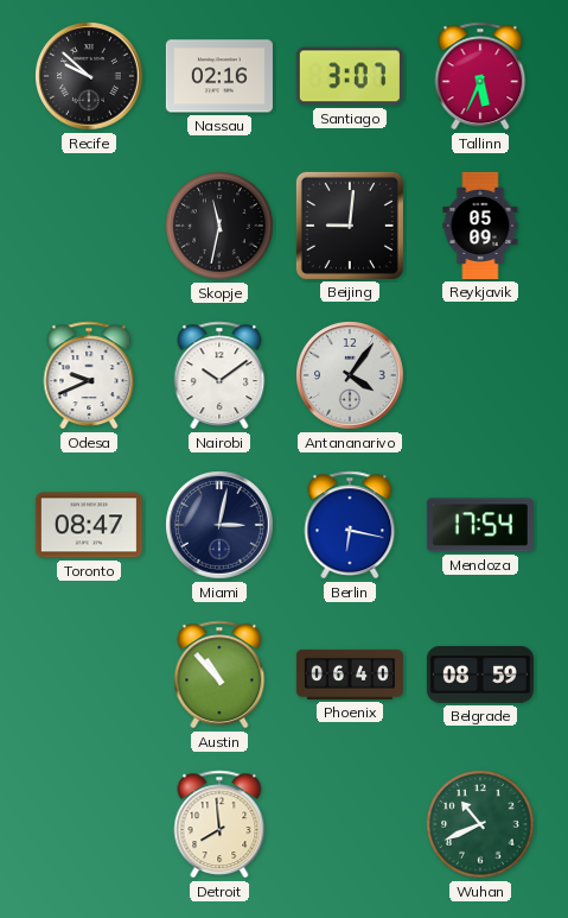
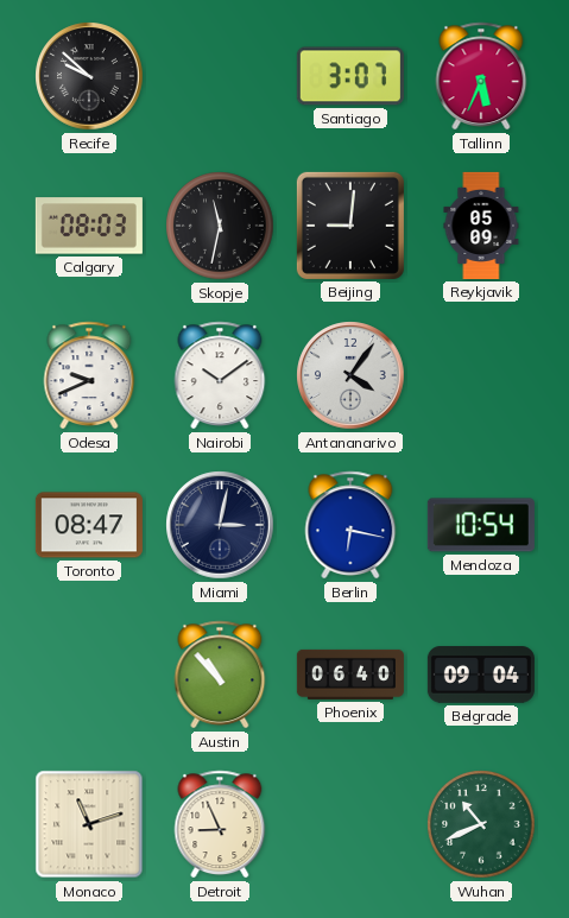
Nassau: 02:16 -> none
Calgary: none -> 08:03
Mendoza: 17:54 -> 10:54
Belgrade: 08:59 -> 09:04
Monaco: none -> 11:12
Detroit: 7:59 -> 8:56
